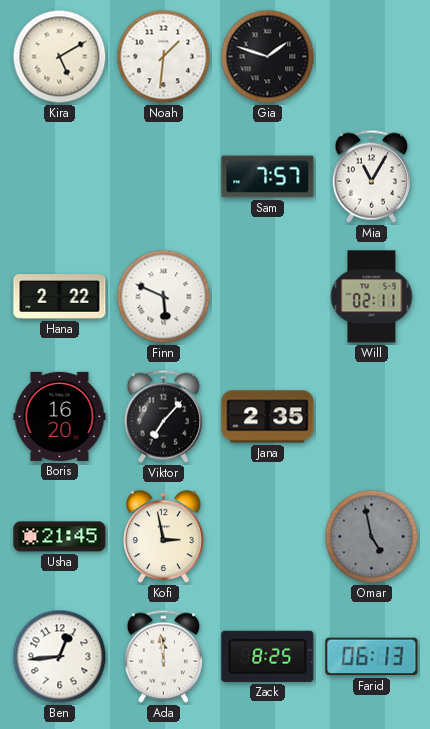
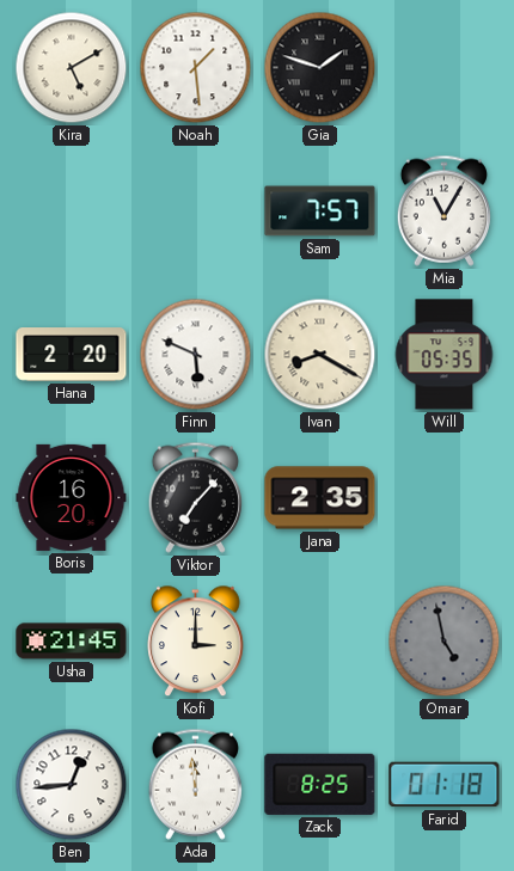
Noah: 1:31 -> 1:29
Hana: 2:22 -> 2:20
Ivan: none -> 8:20
Will: 02:11 -> 05:35
Kofi: 2:58 -> 3:00
Farid: 06:13 -> 01:18
